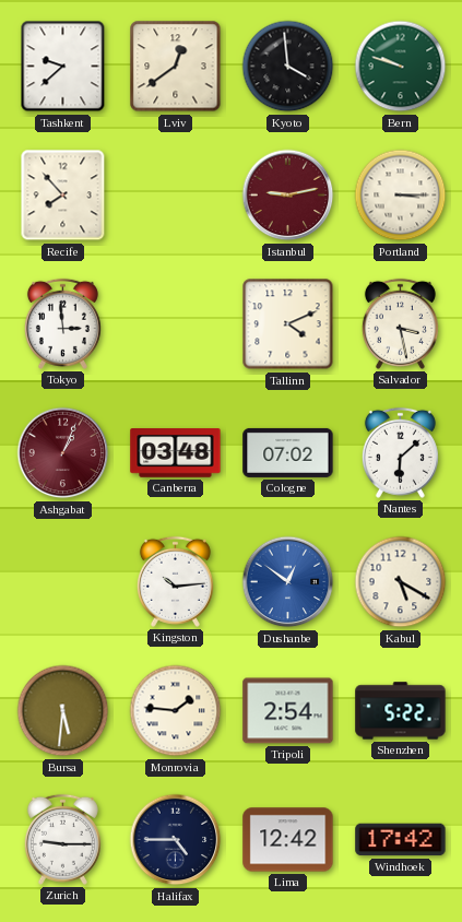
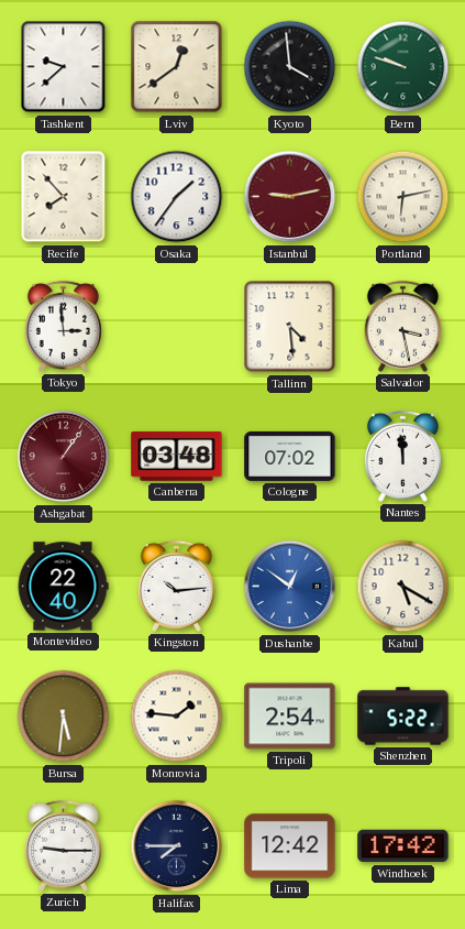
Osaka: none -> 1:36
Portland: 3:15 -> 6:13
Tallinn: 4:11 -> 4:29
Ashgabat: 1:04 -> 1:06
Nantes: 6:08 -> 11:59
Montevideo: none -> 22:40
Halifax: 4:45 -> 7:45
